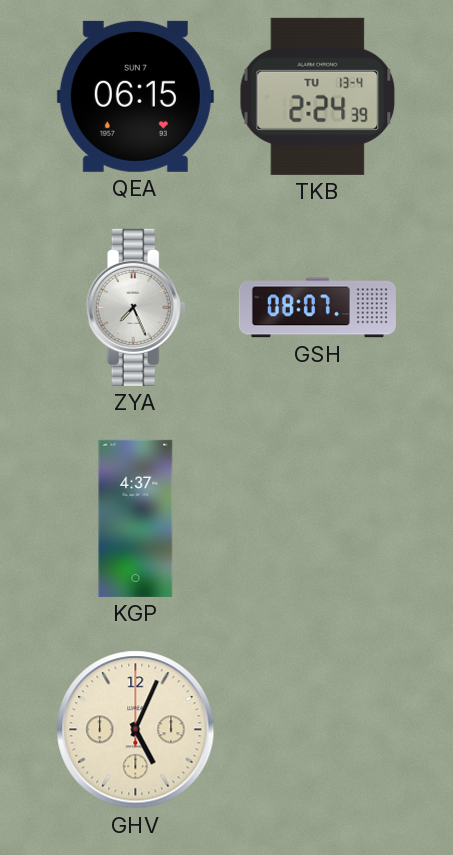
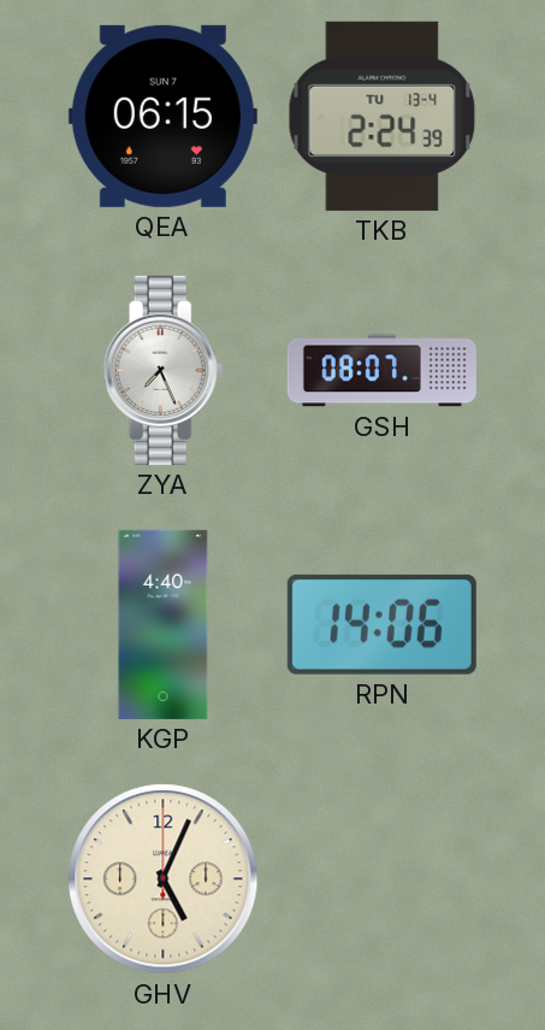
KGP: 4:37 -> 4:40
RPN: none -> 14:06
